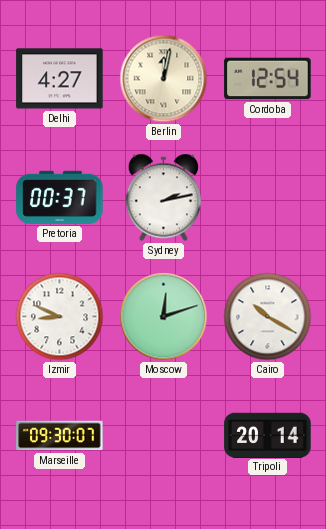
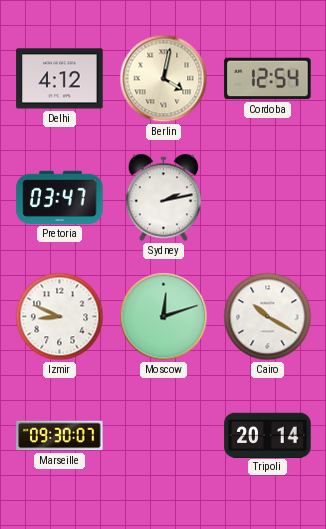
Delhi: 4:27 -> 4:12
Berlin: 12:02 -> 4:02
Pretoria: 00:37 -> 03:47
